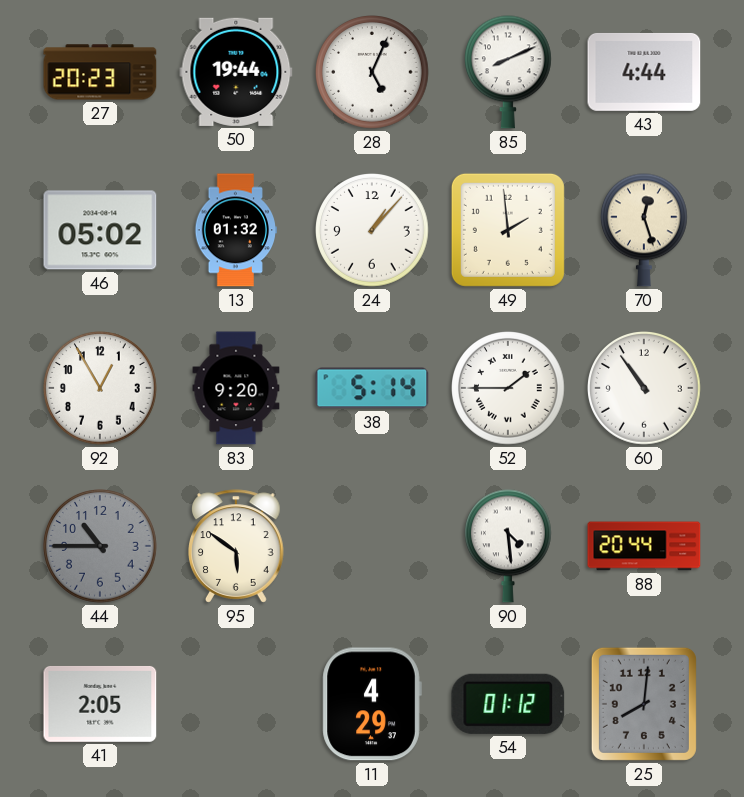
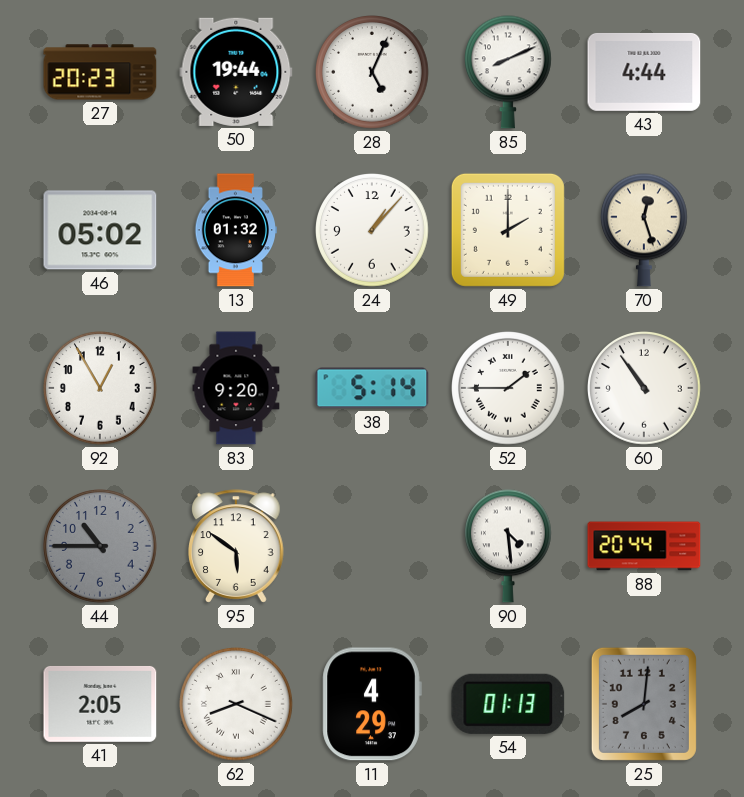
49: 1:59 -> 2:00
62: none -> 8:19
54: 01:12 -> 01:13
